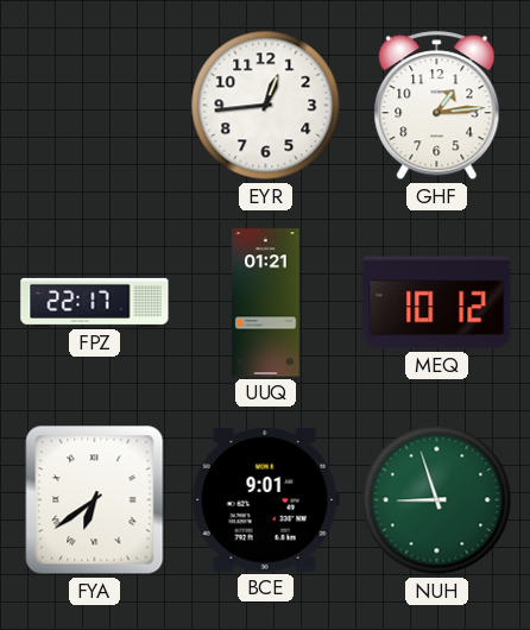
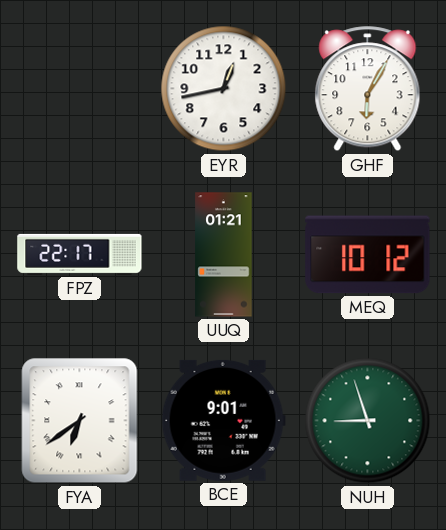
EYR: 12:44 -> 12:43
GHF: 1:14 -> 6:05
